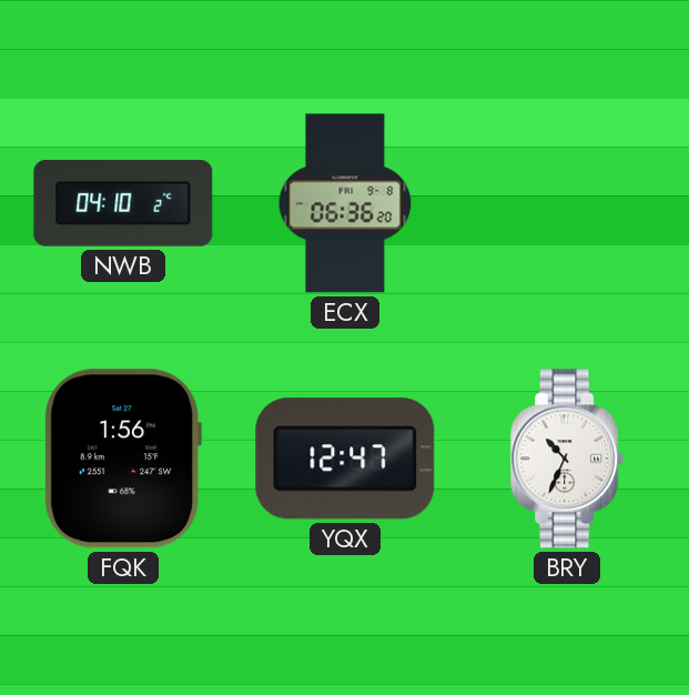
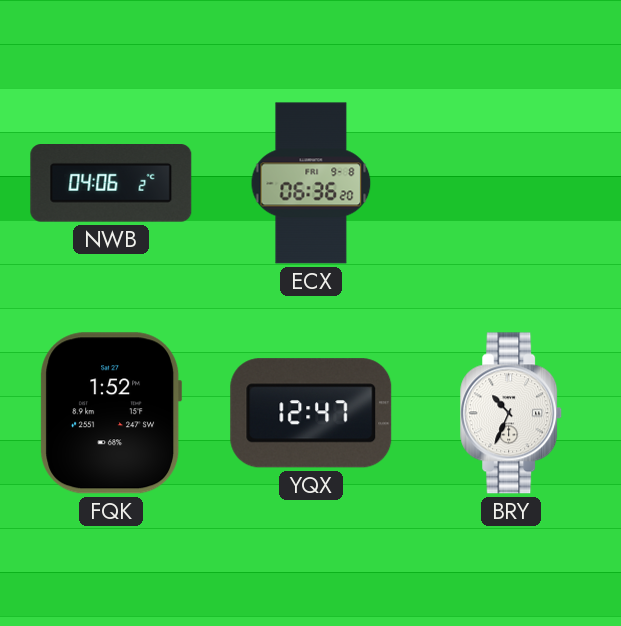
NWB: 04:10 -> 04:06
FQK: 1:56 -> 1:52
